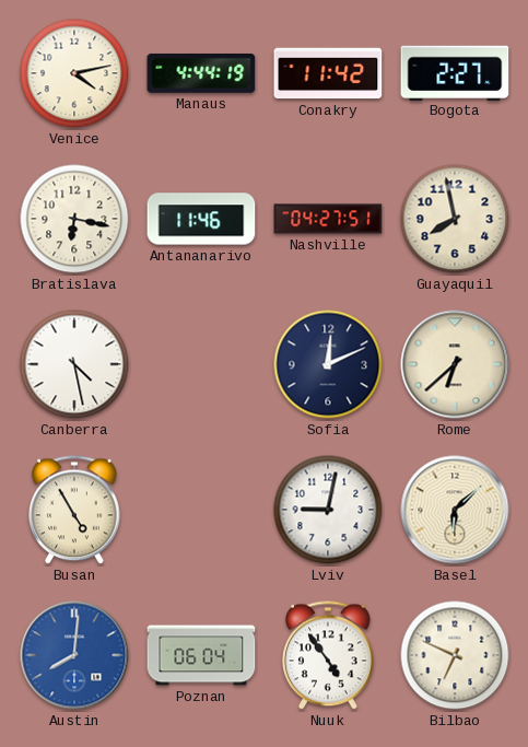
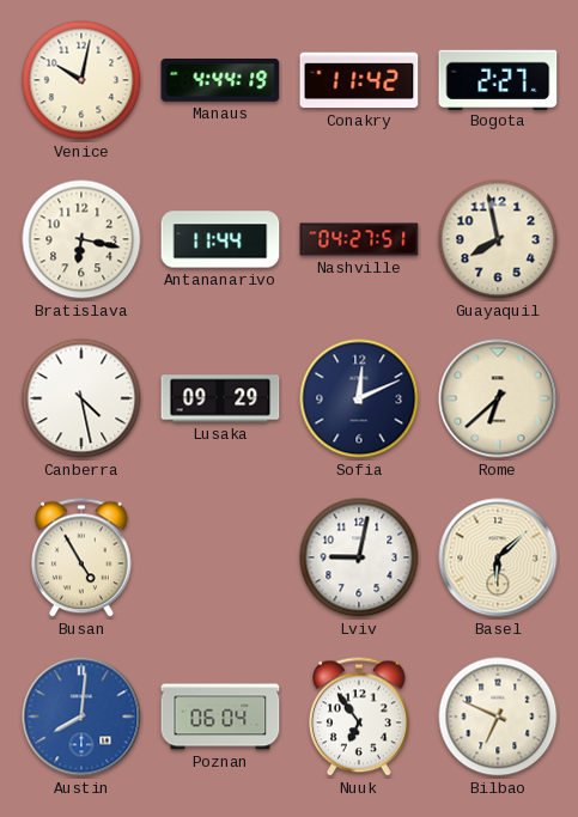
Venice: 4:13 -> 10:02
Antananarivo: 11:46 -> 11:44
Lusaka: none -> 09:29
Nuuk: 4:54 -> 6:54
